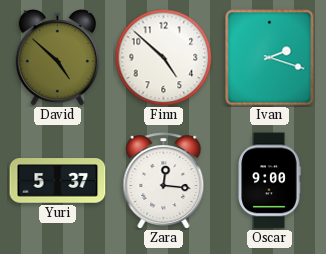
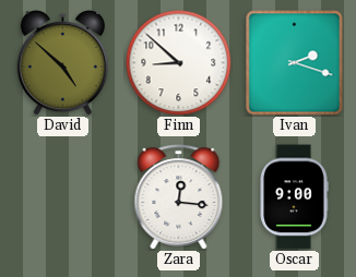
Finn: 4:52 -> 8:52
Yuri: 5:37 -> none
